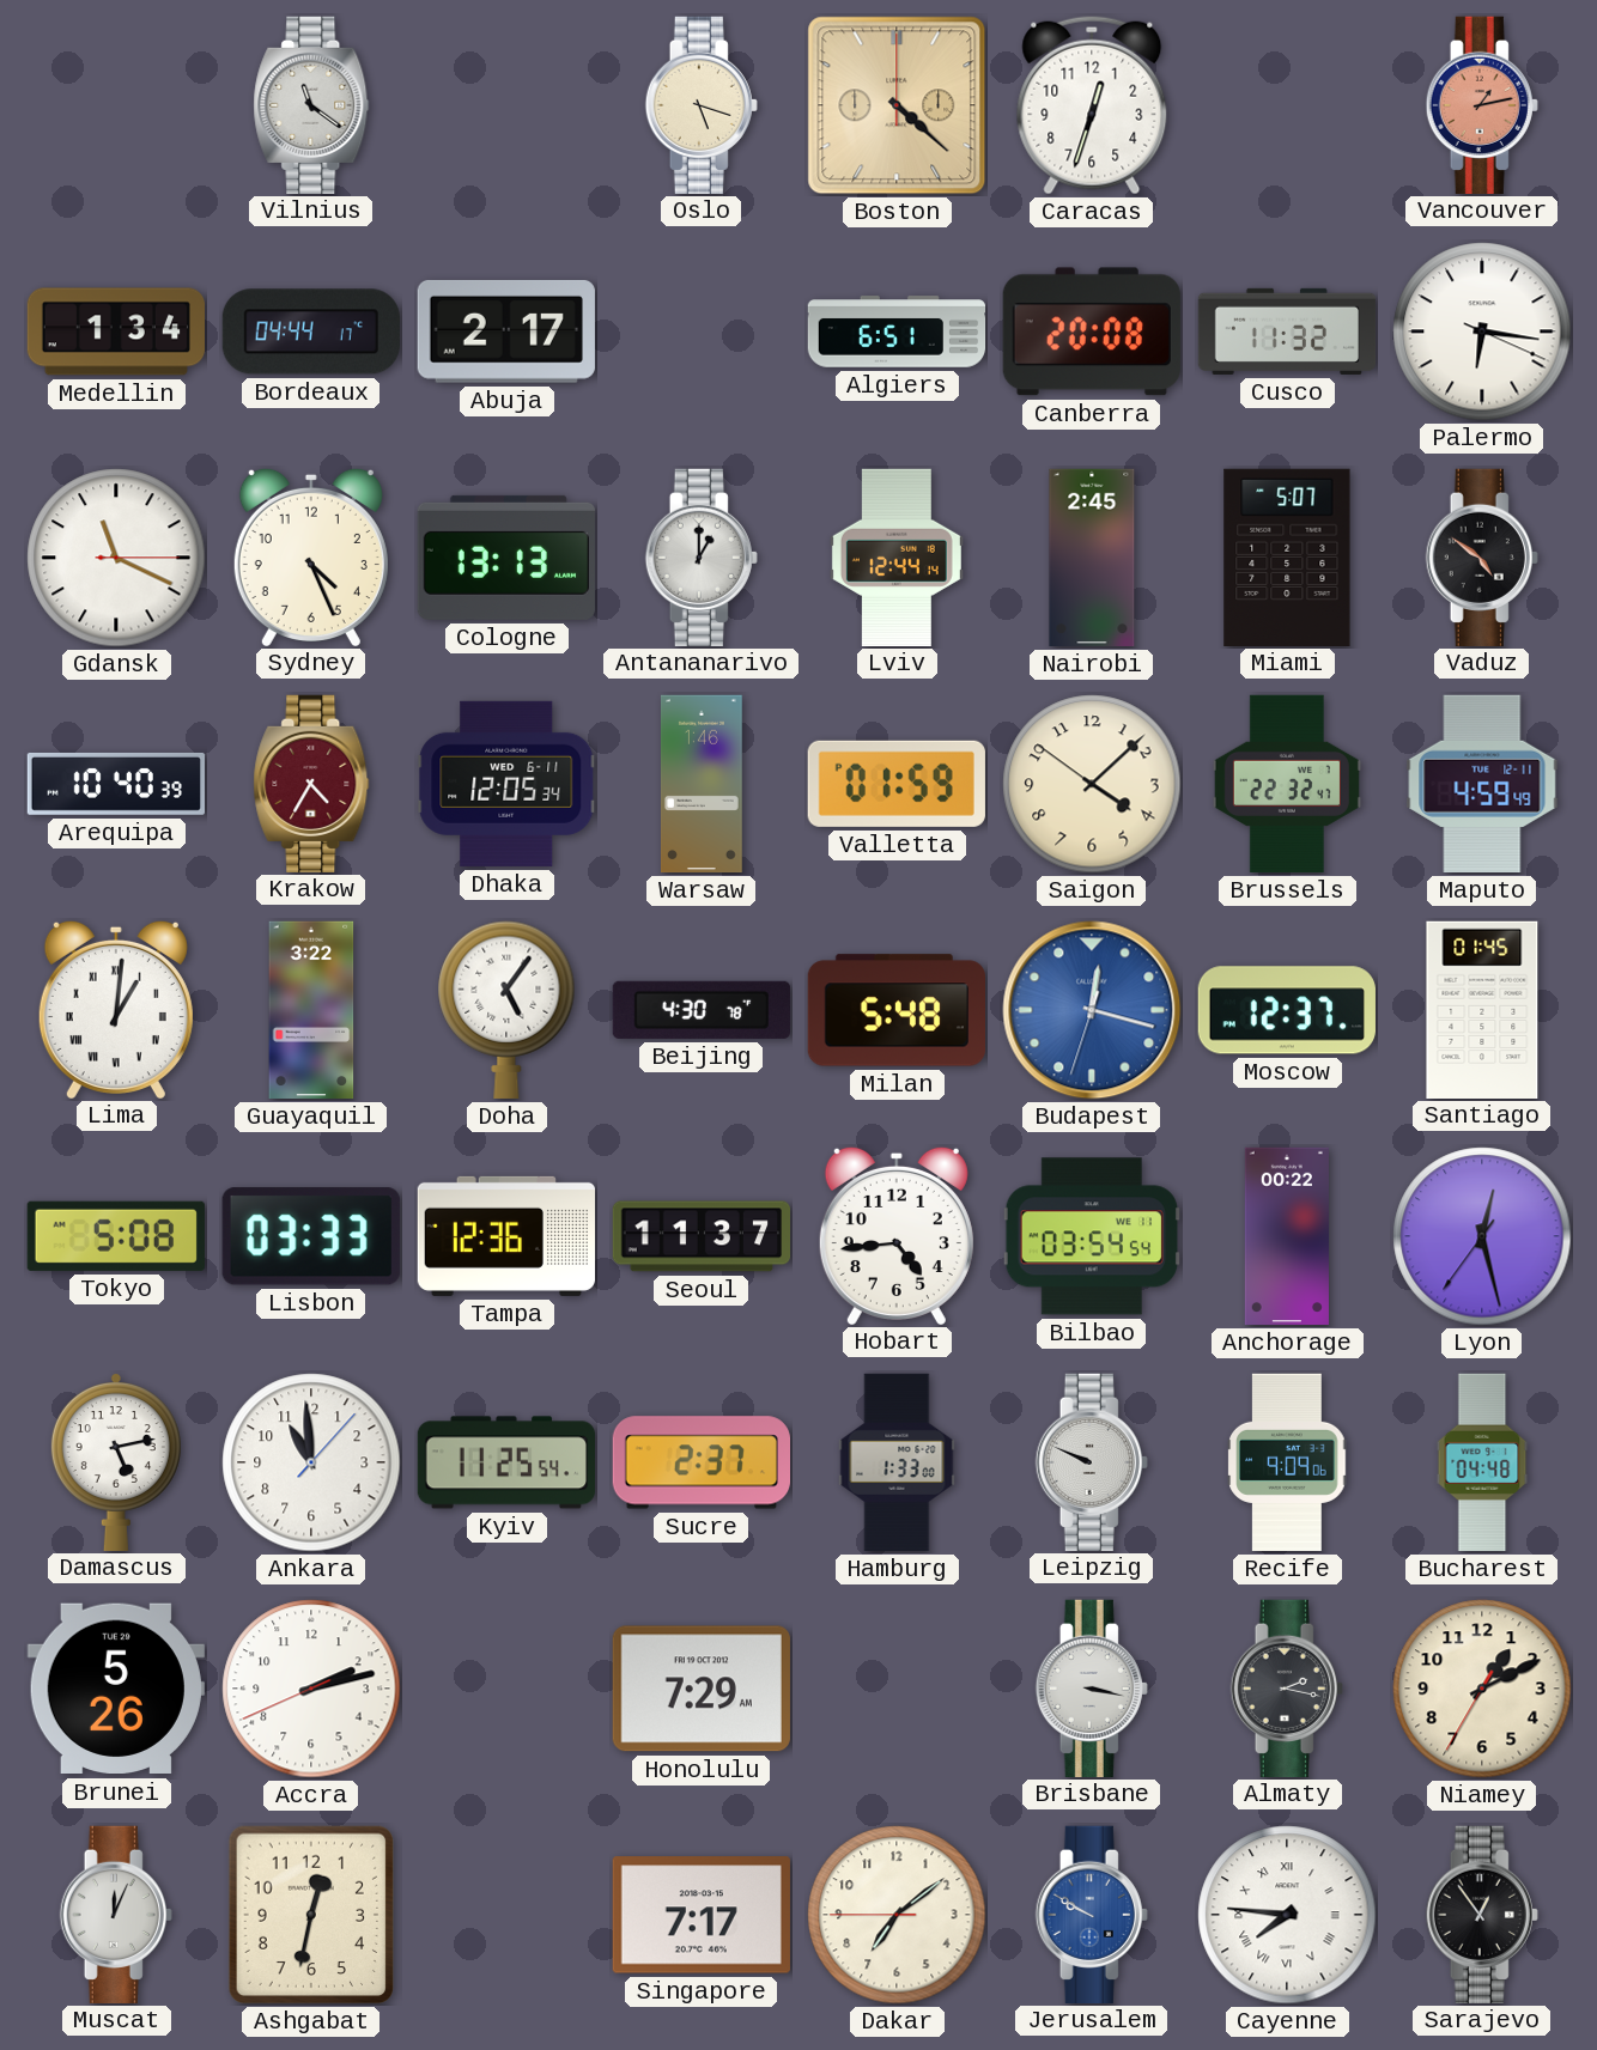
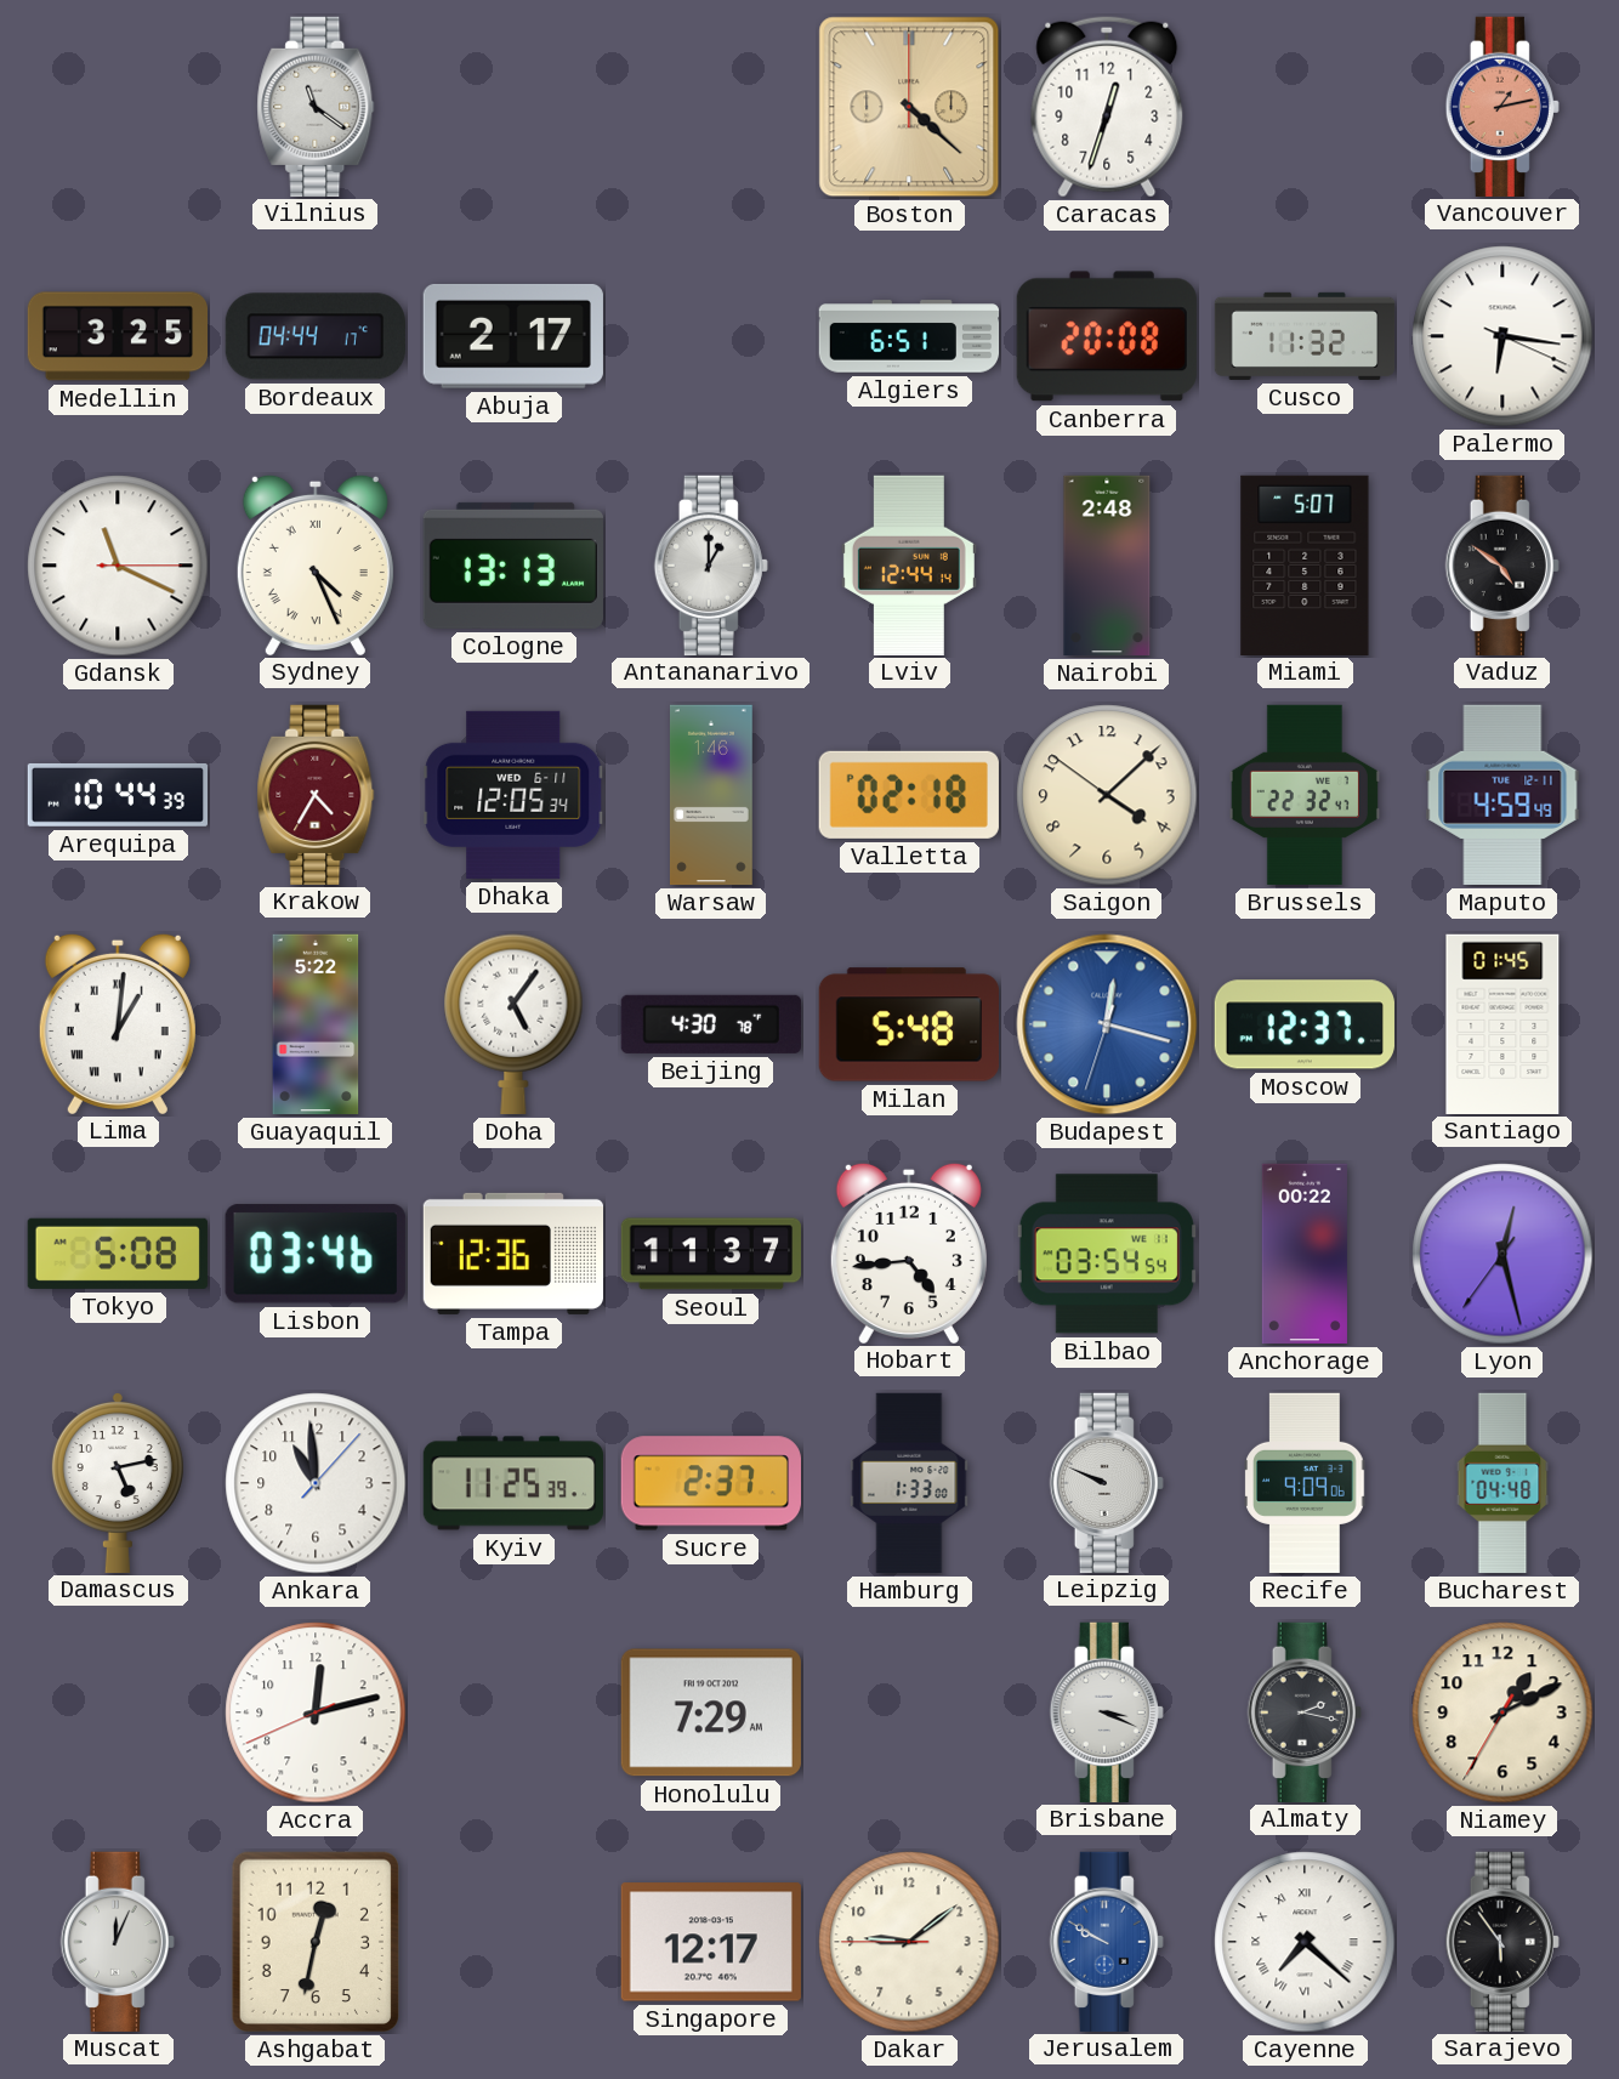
Oslo: 5:18 -> none
Medellin: 1:34 -> 3:25
Sydney numerals: Arabic -> Roman
Nairobi: 2:45 -> 2:48
Arequipa: 10:40 -> 10:44
Valletta: 01:59 -> 02:18
Guayaquil: 3:22 -> 5:22
Lisbon: 03:33 -> 03:46
Kyiv: 11:25:54 -> 11:25:39
Brunei: 5:26 -> none
Accra: 2:12 -> 12:12
Brisbane: 3:17 -> 3:19
Singapore: 7:17 -> 12:17
Dakar: 7:08 -> 9:08
Cayenne: 7:46 -> 7:22
Sarajevo: 12:54 -> 5:54
